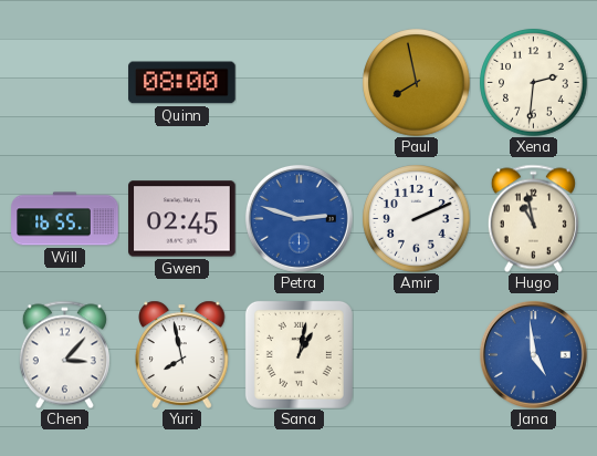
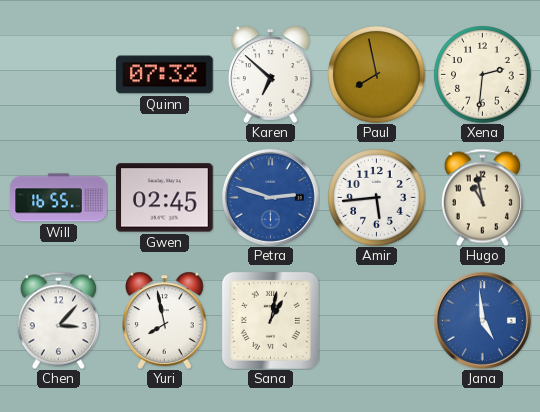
Quinn: 08:00 -> 07:32
Karen: none -> 6:52
Amir: 2:11 -> 5:44
